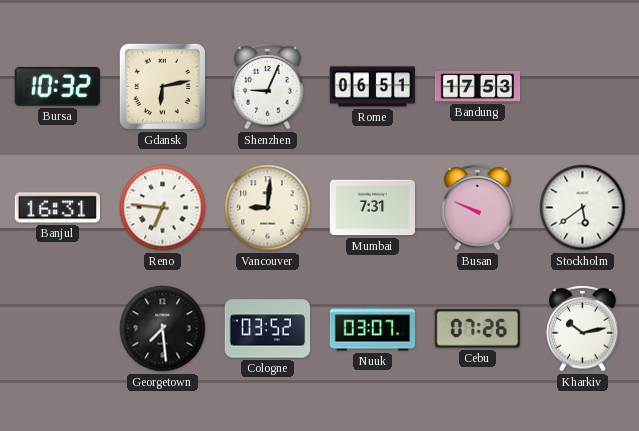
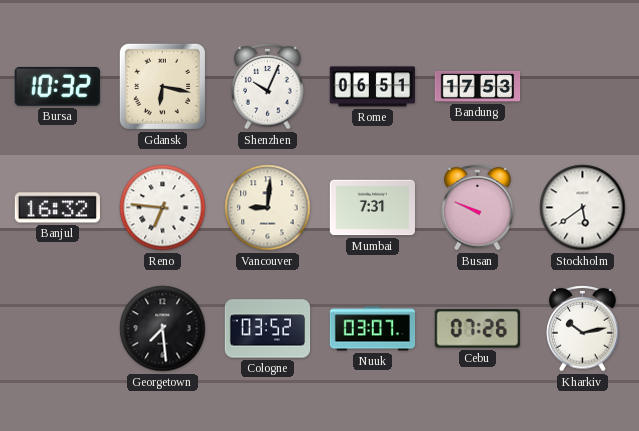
Gdansk: 6:13 -> 6:17
Shenzhen: 9:04 -> 10:04
Banjul: 16:31 -> 16:32
